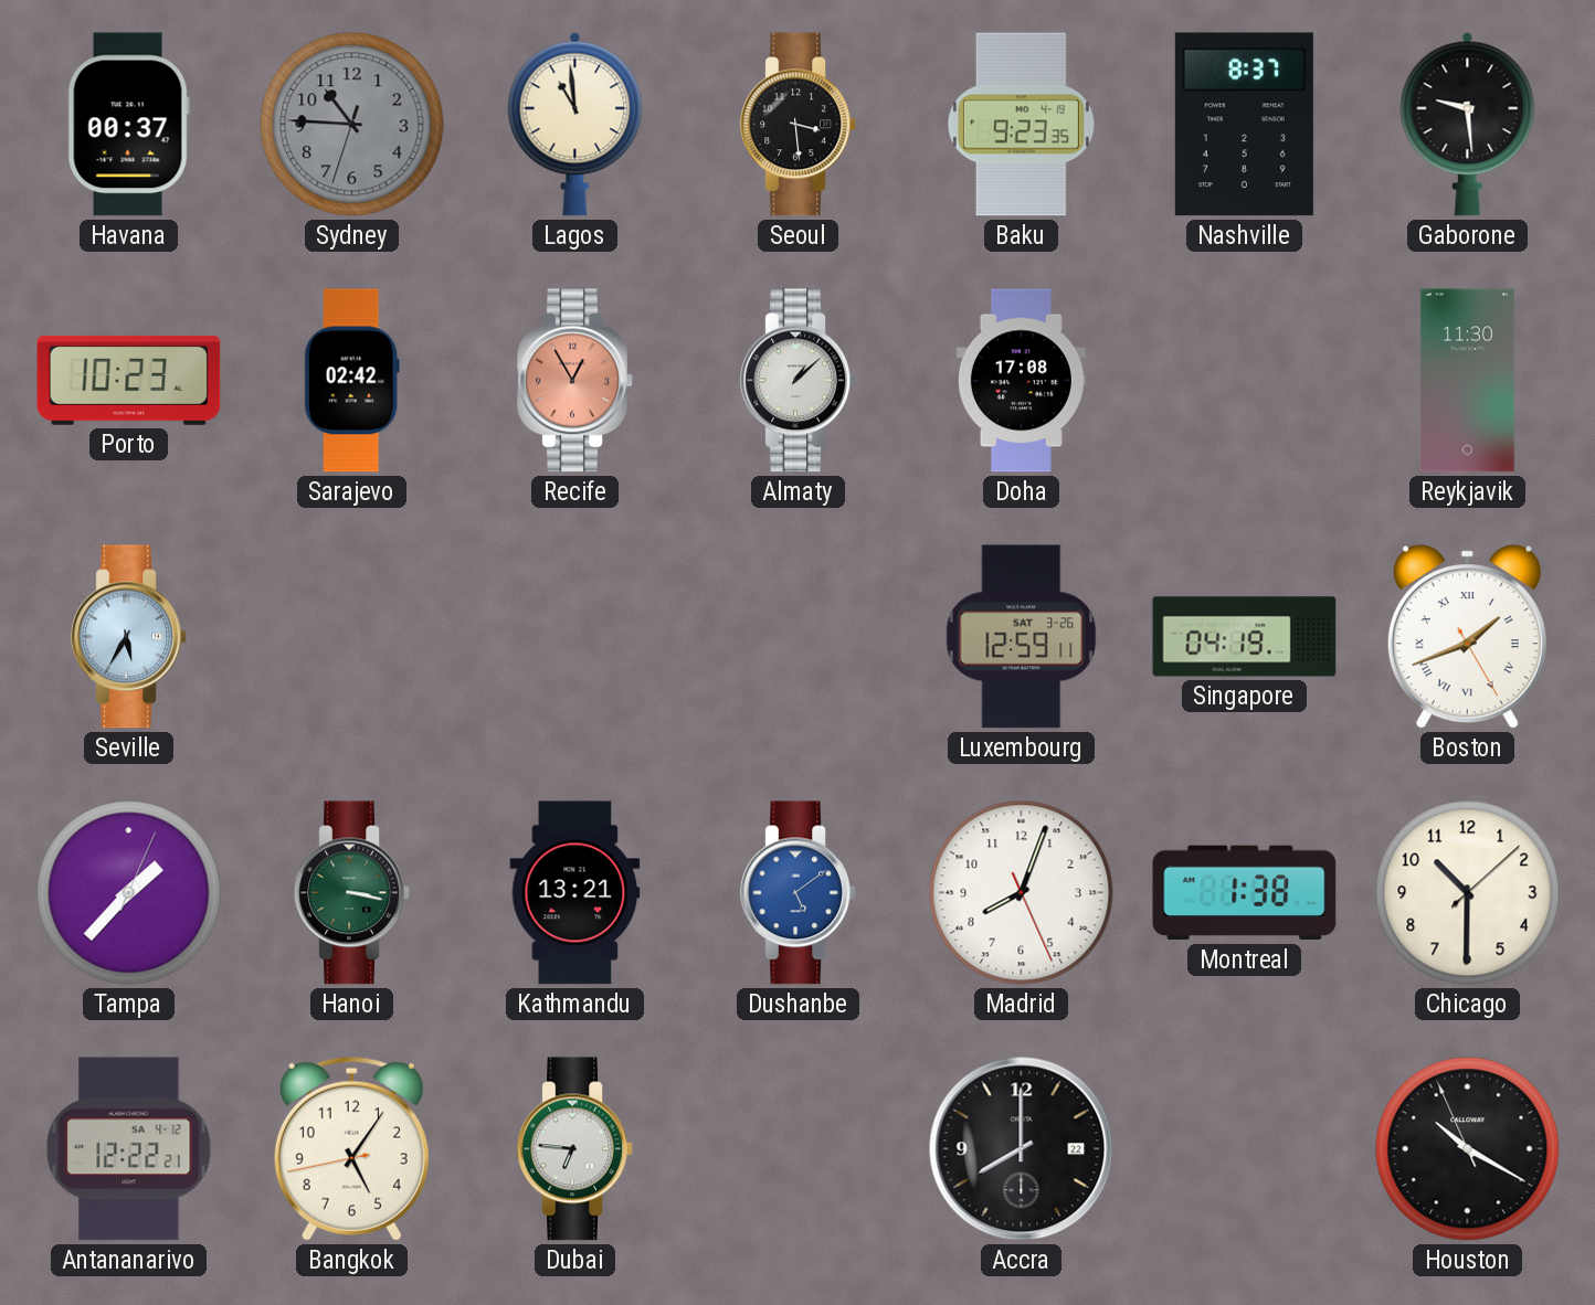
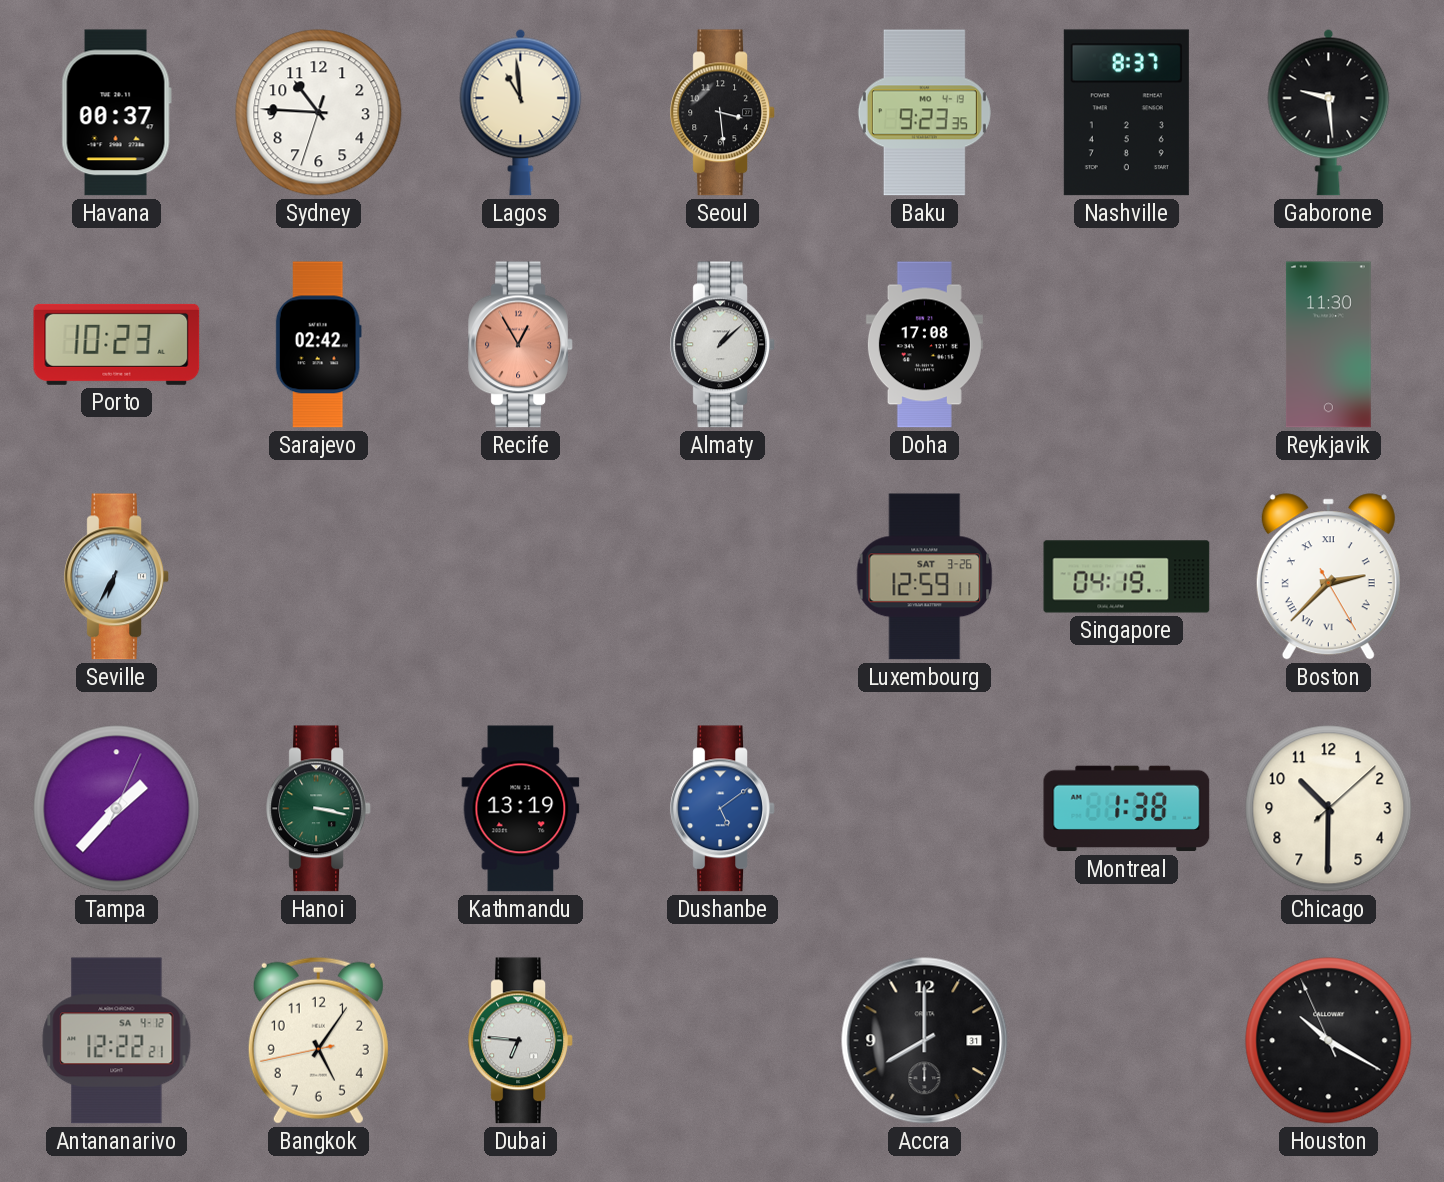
Sydney dial: grey -> white
Seville: 5:35 -> 6:35
Boston: 1:41 -> 2:37
Kathmandu: 13:21 -> 13:19
Madrid: 8:03 -> none
Accra date: 22 -> 31
